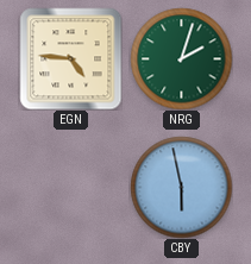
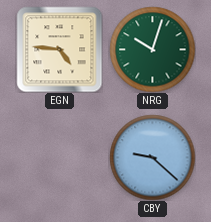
NRG: 2:03 -> 10:03
CBY: 5:58 -> 9:22
